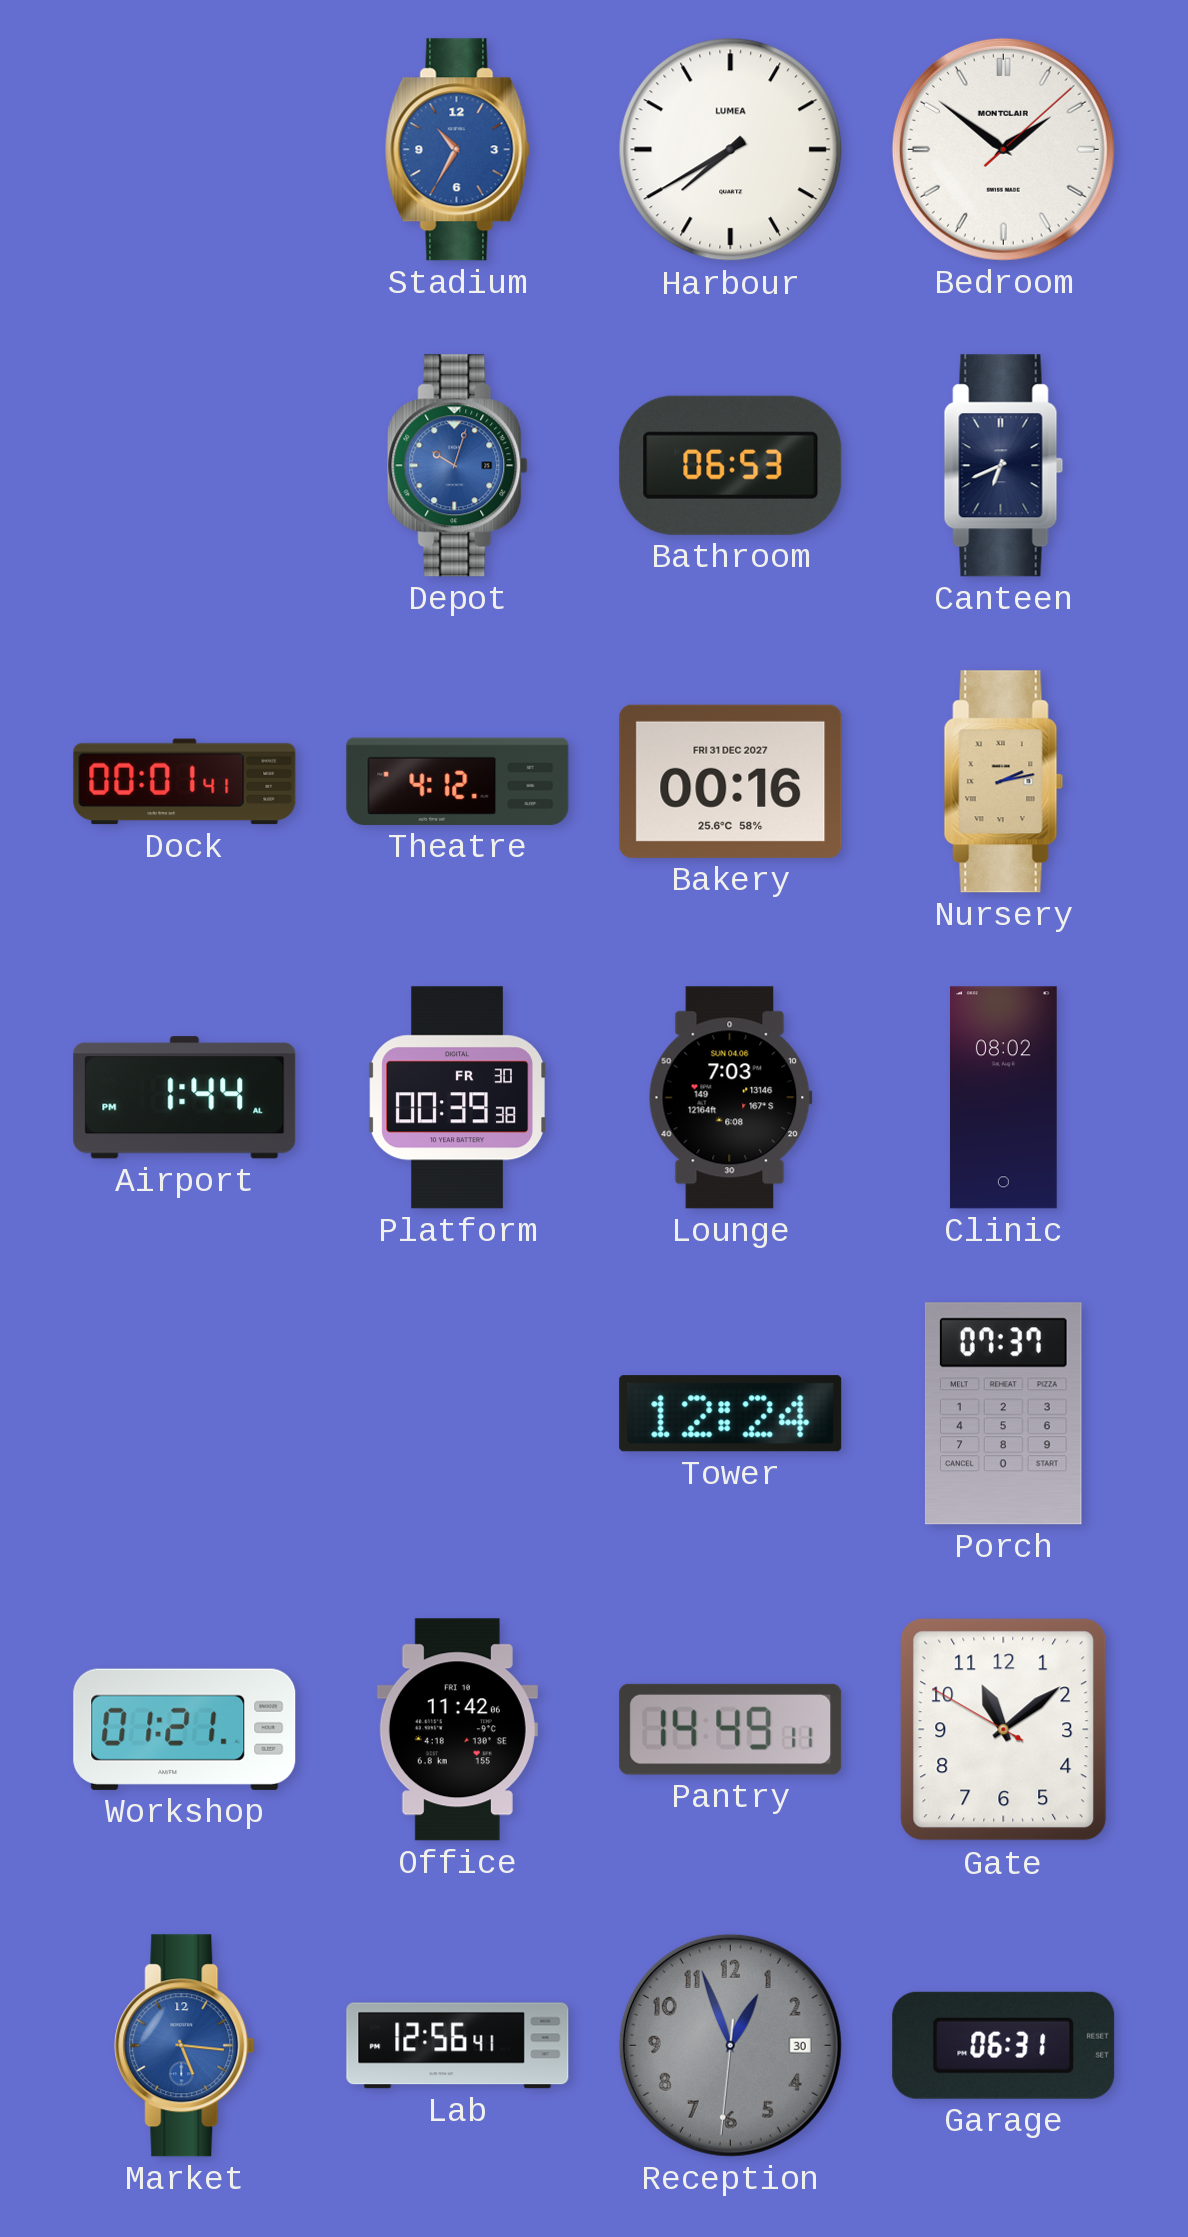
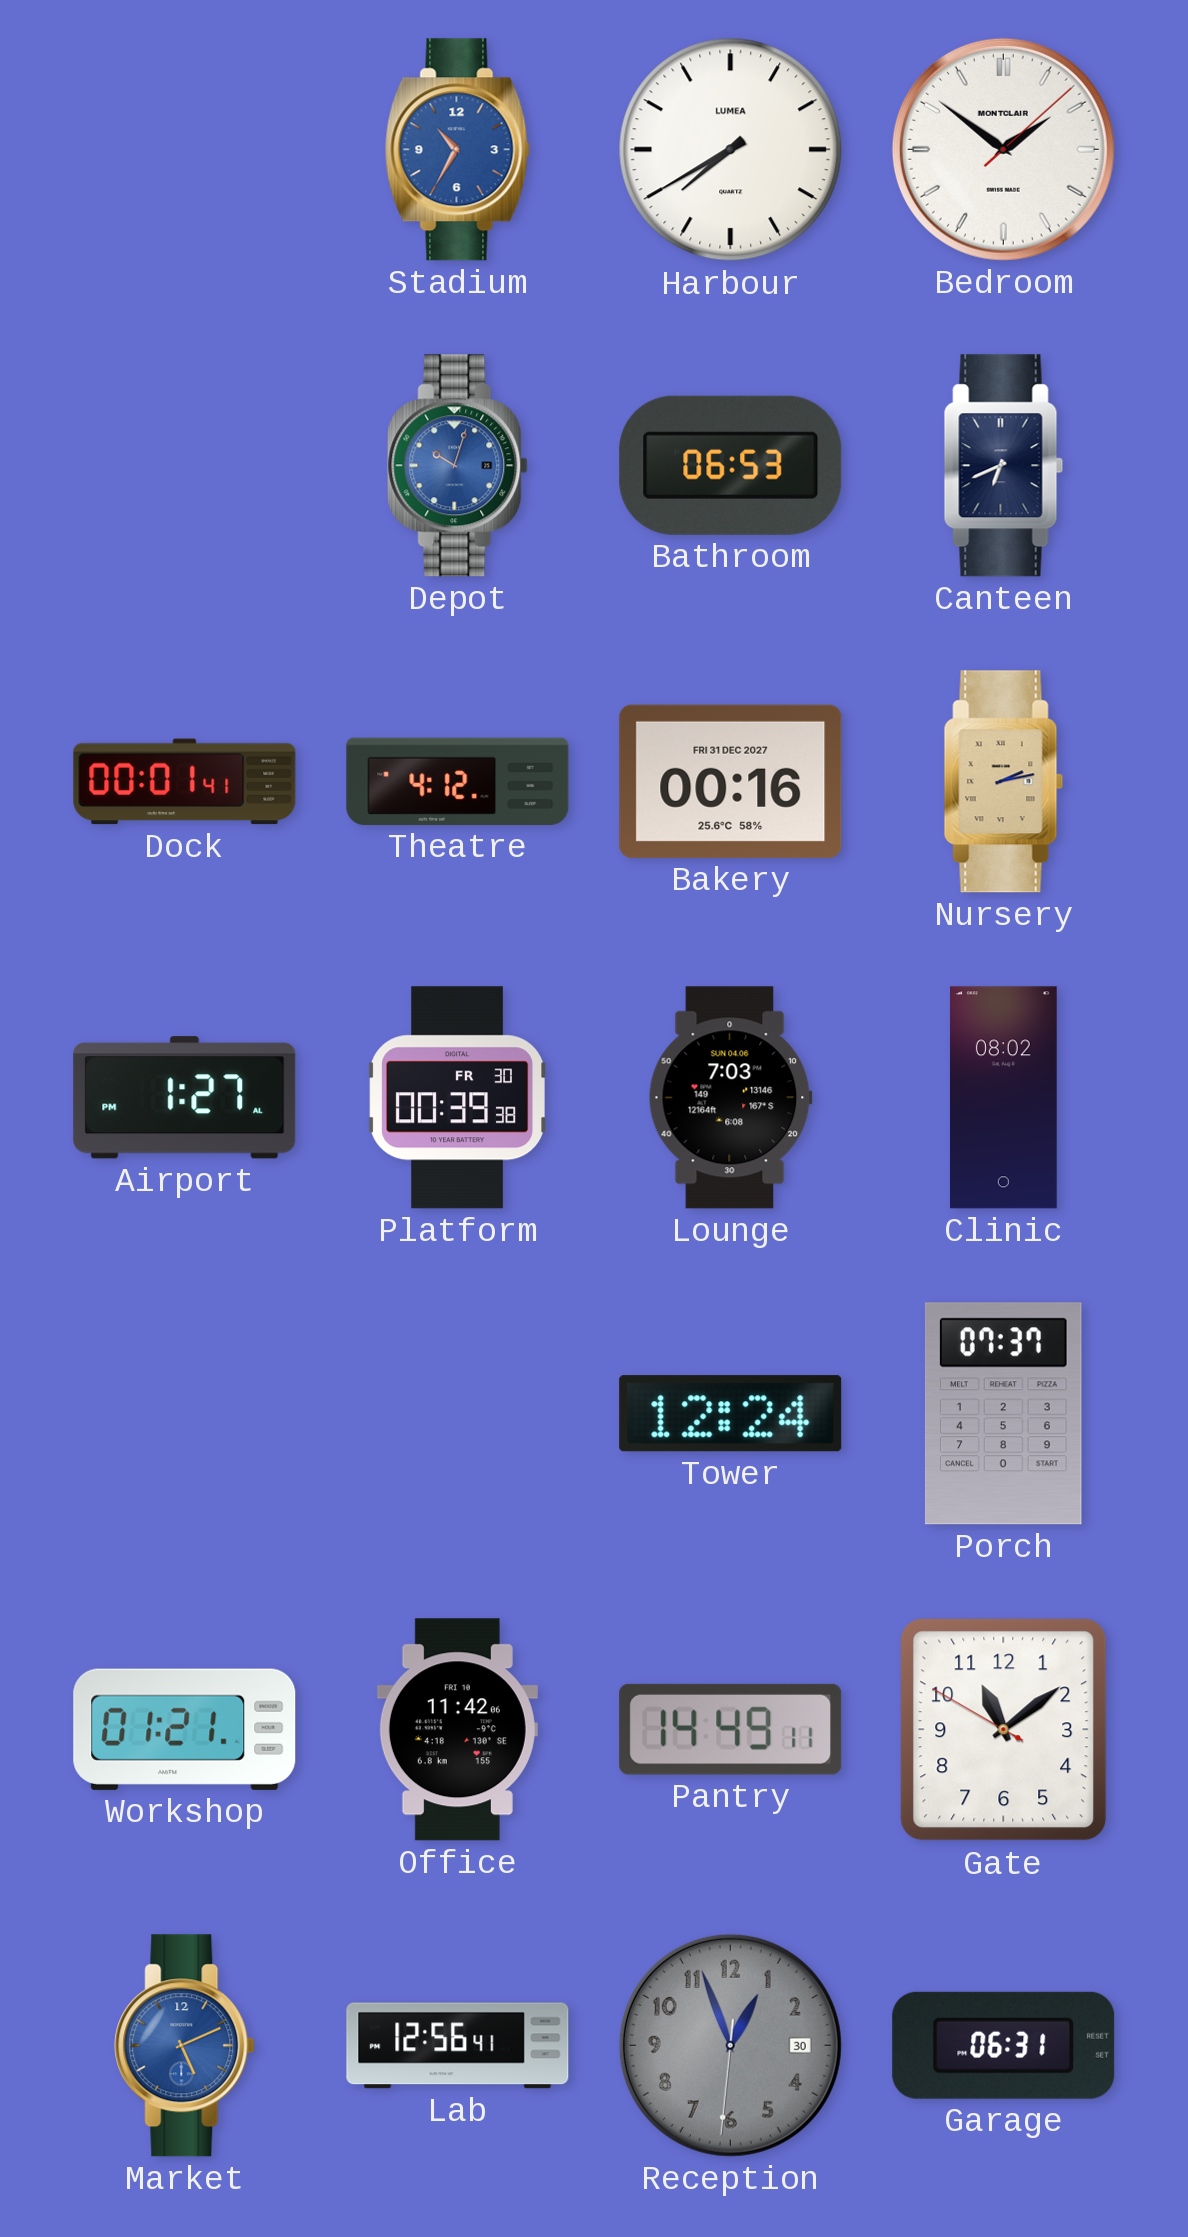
Airport: 1:44 -> 1:27
Market: 5:16 -> 5:11
